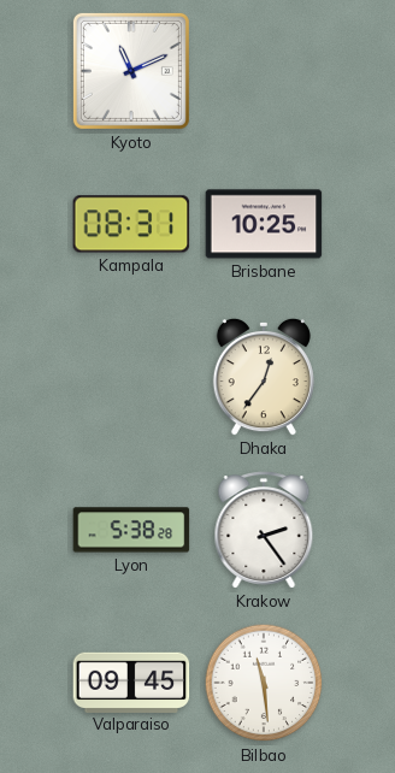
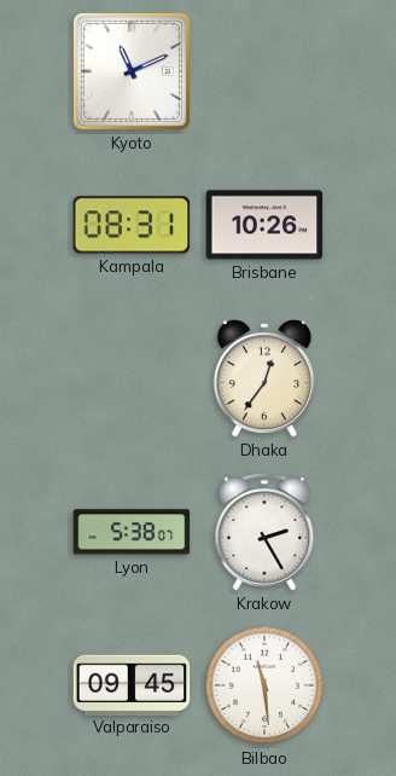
Brisbane: 10:25 -> 10:26
Lyon: 5:38:28 -> 5:38:07
Krakow: 2:24 -> 2:25
